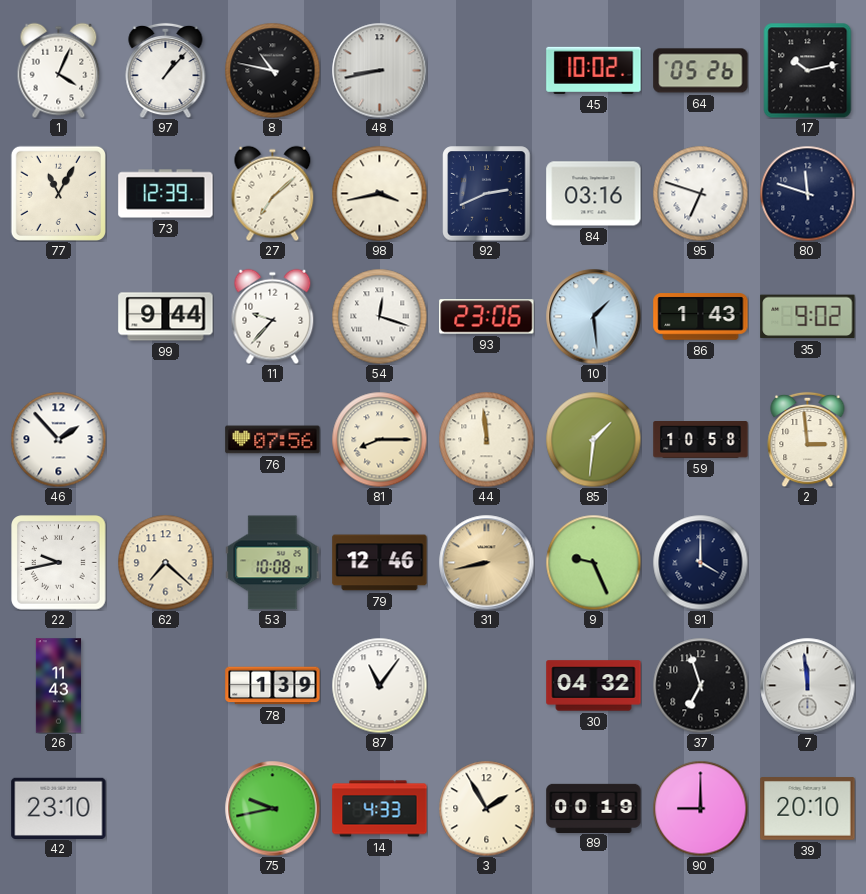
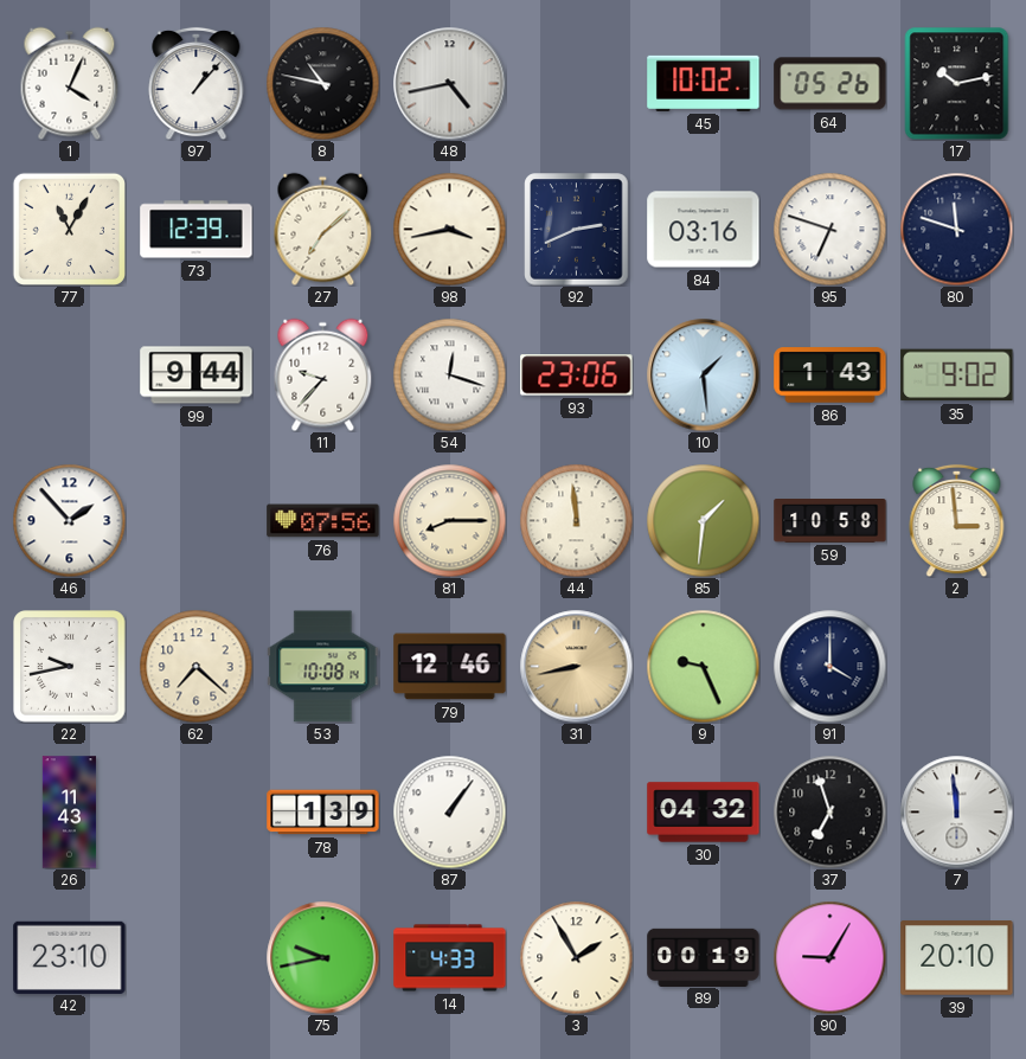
48: 8:43 -> 4:43
87: 11:06 -> 1:06
90: 9:00 -> 9:05
